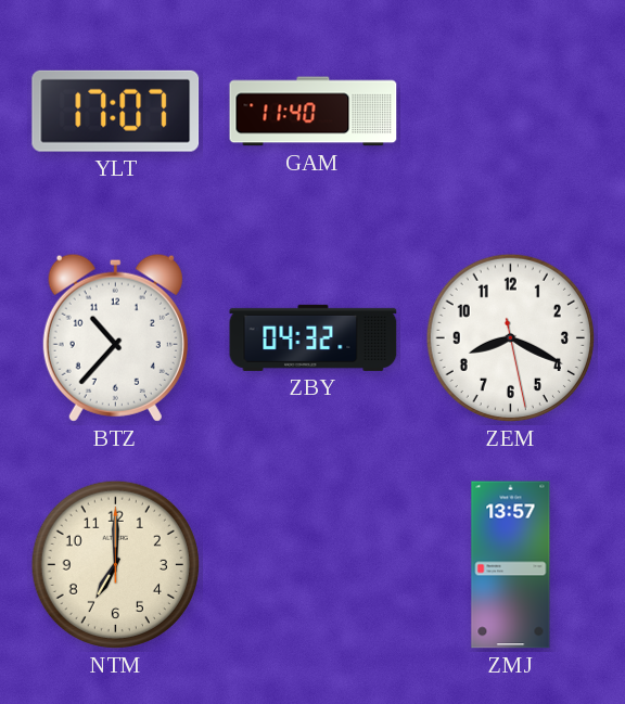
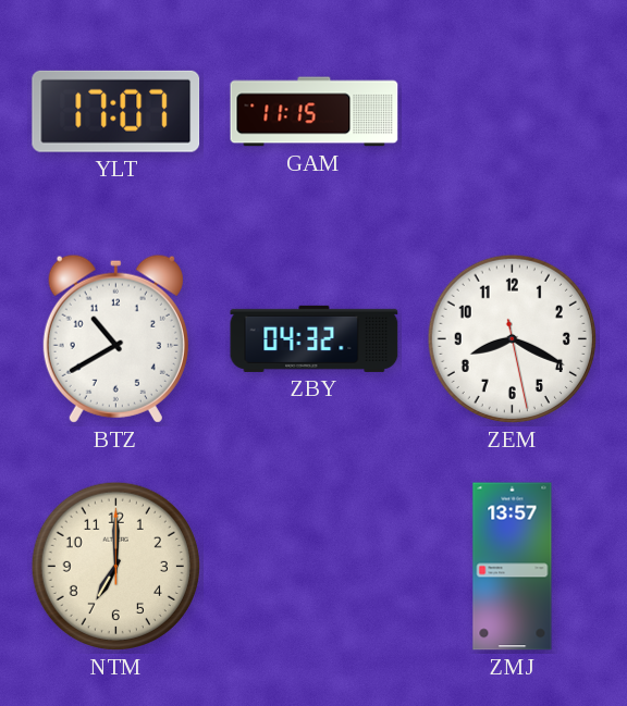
GAM: 11:40 -> 11:15
BTZ: 10:37 -> 10:40
